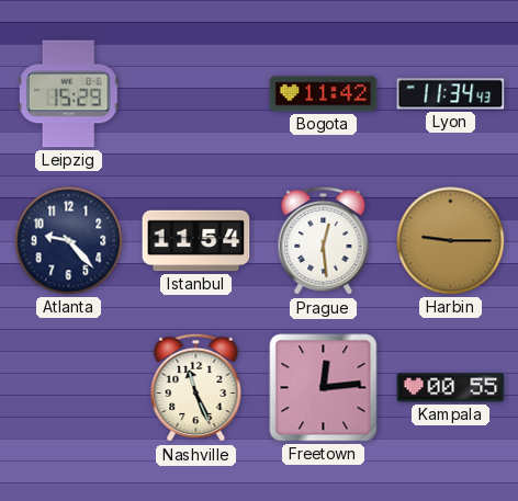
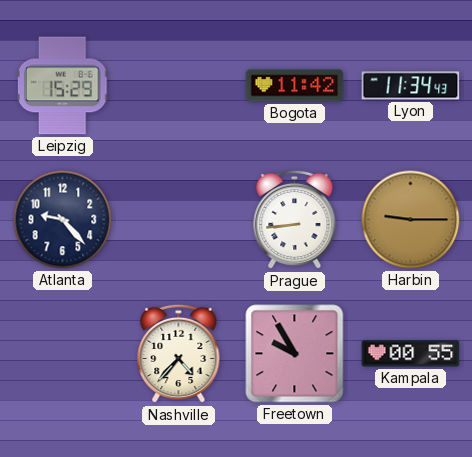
Istanbul: 11:54 -> none
Prague: 12:29 -> 8:44
Nashville: 11:26 -> 4:37
Freetown: 12:14 -> 9:55
